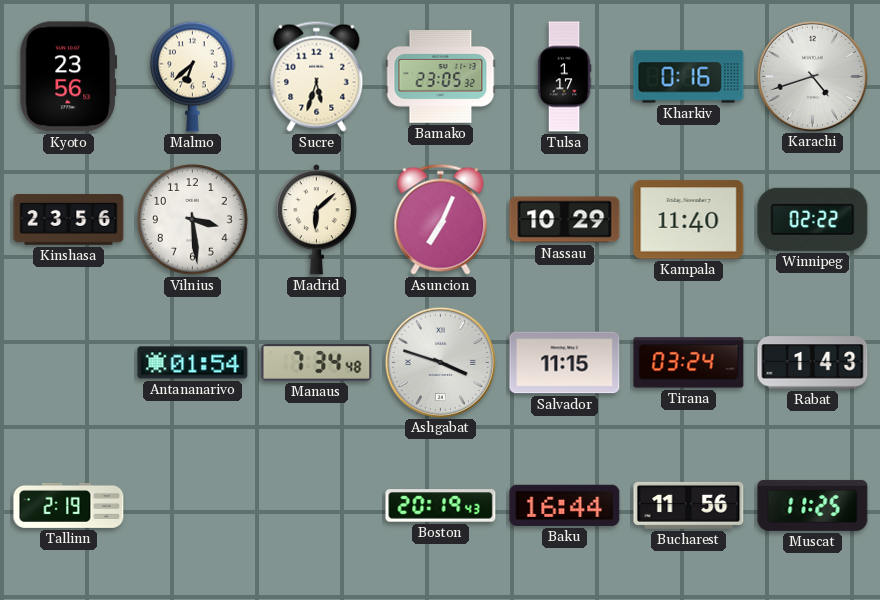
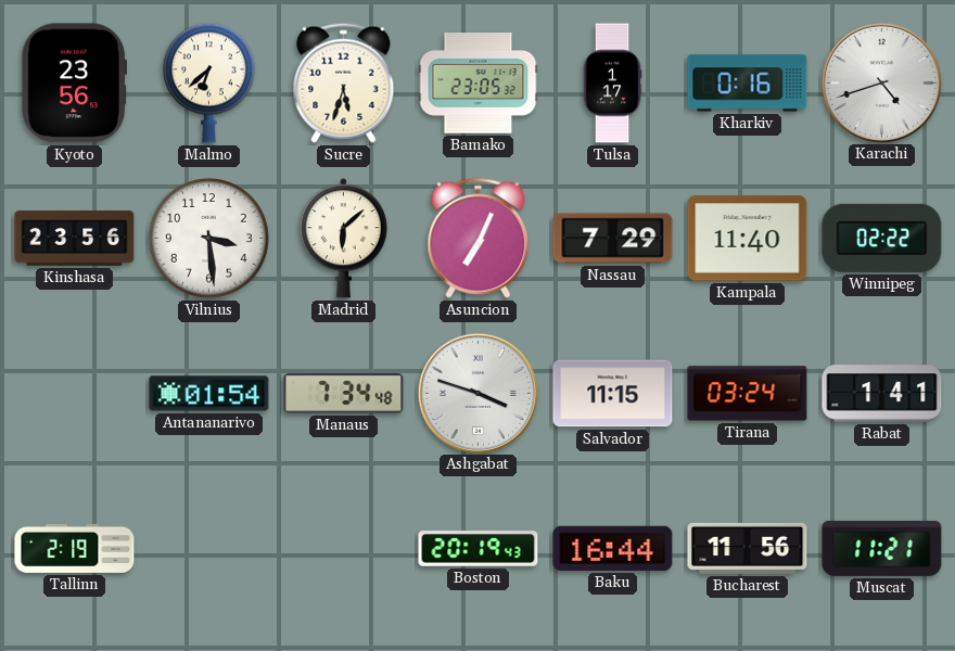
Nassau: 10:29 -> 7:29
Rabat: 1:43 -> 1:41
Muscat: 11:25 -> 11:21
